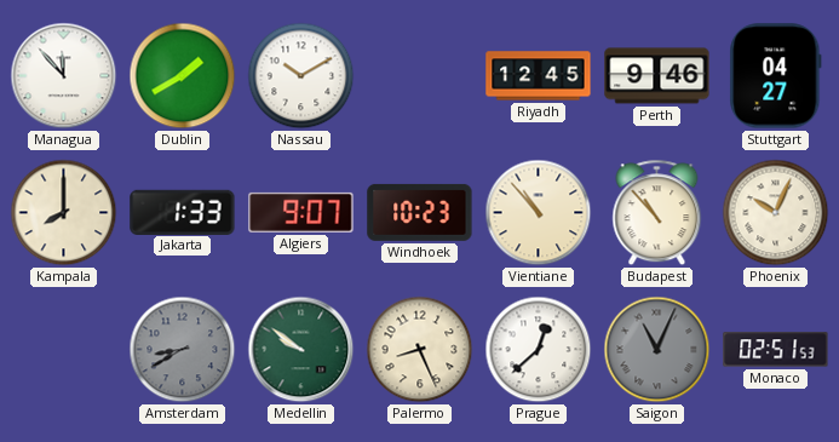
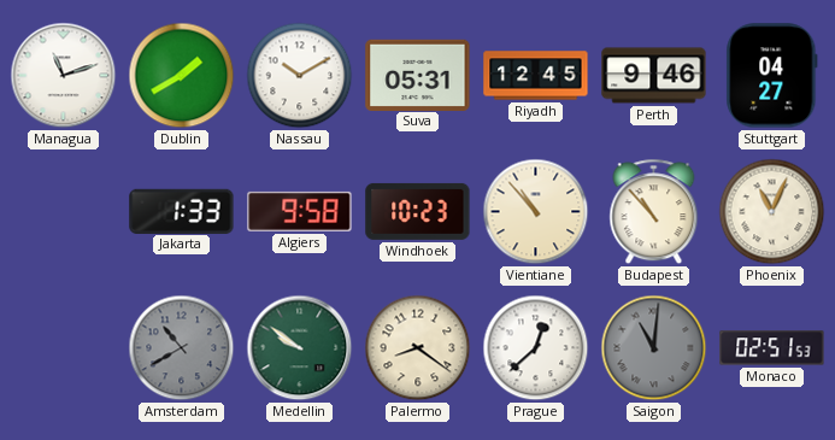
Managua: 11:53 -> 11:12
Suva: none -> 05:31
Kampala: 8:00 -> none
Algiers: 9:07 -> 9:58
Phoenix: 10:04 -> 11:04
Amsterdam: 8:40 -> 10:40
Palermo: 8:26 -> 8:21
Saigon: 11:04 -> 11:01
